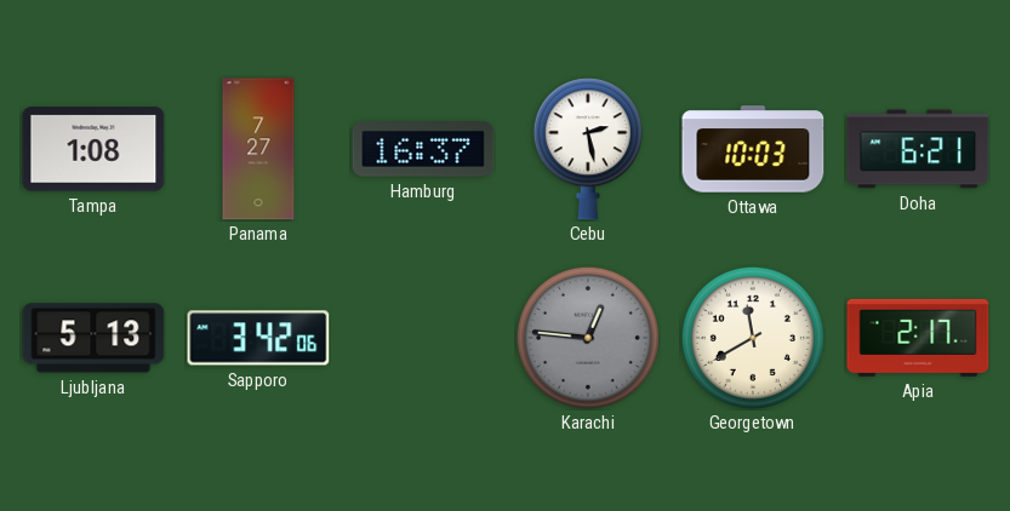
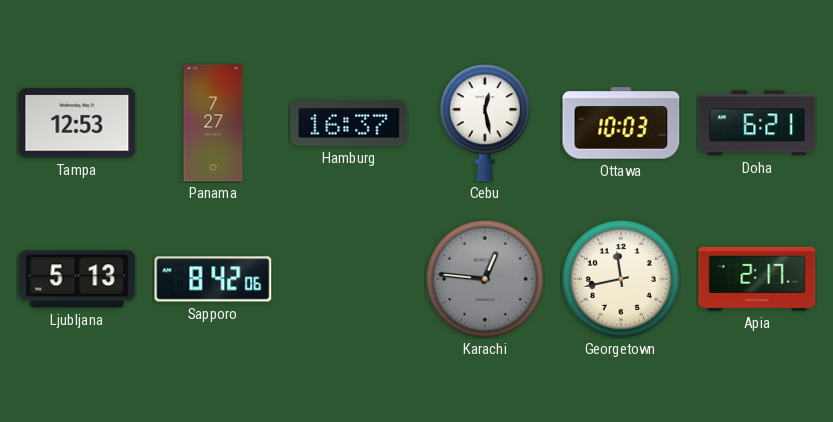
Tampa: 1:08 -> 12:53
Cebu: 2:28 -> 12:28
Sapporo: 3:42 -> 8:42
Georgetown: 11:40 -> 11:43
